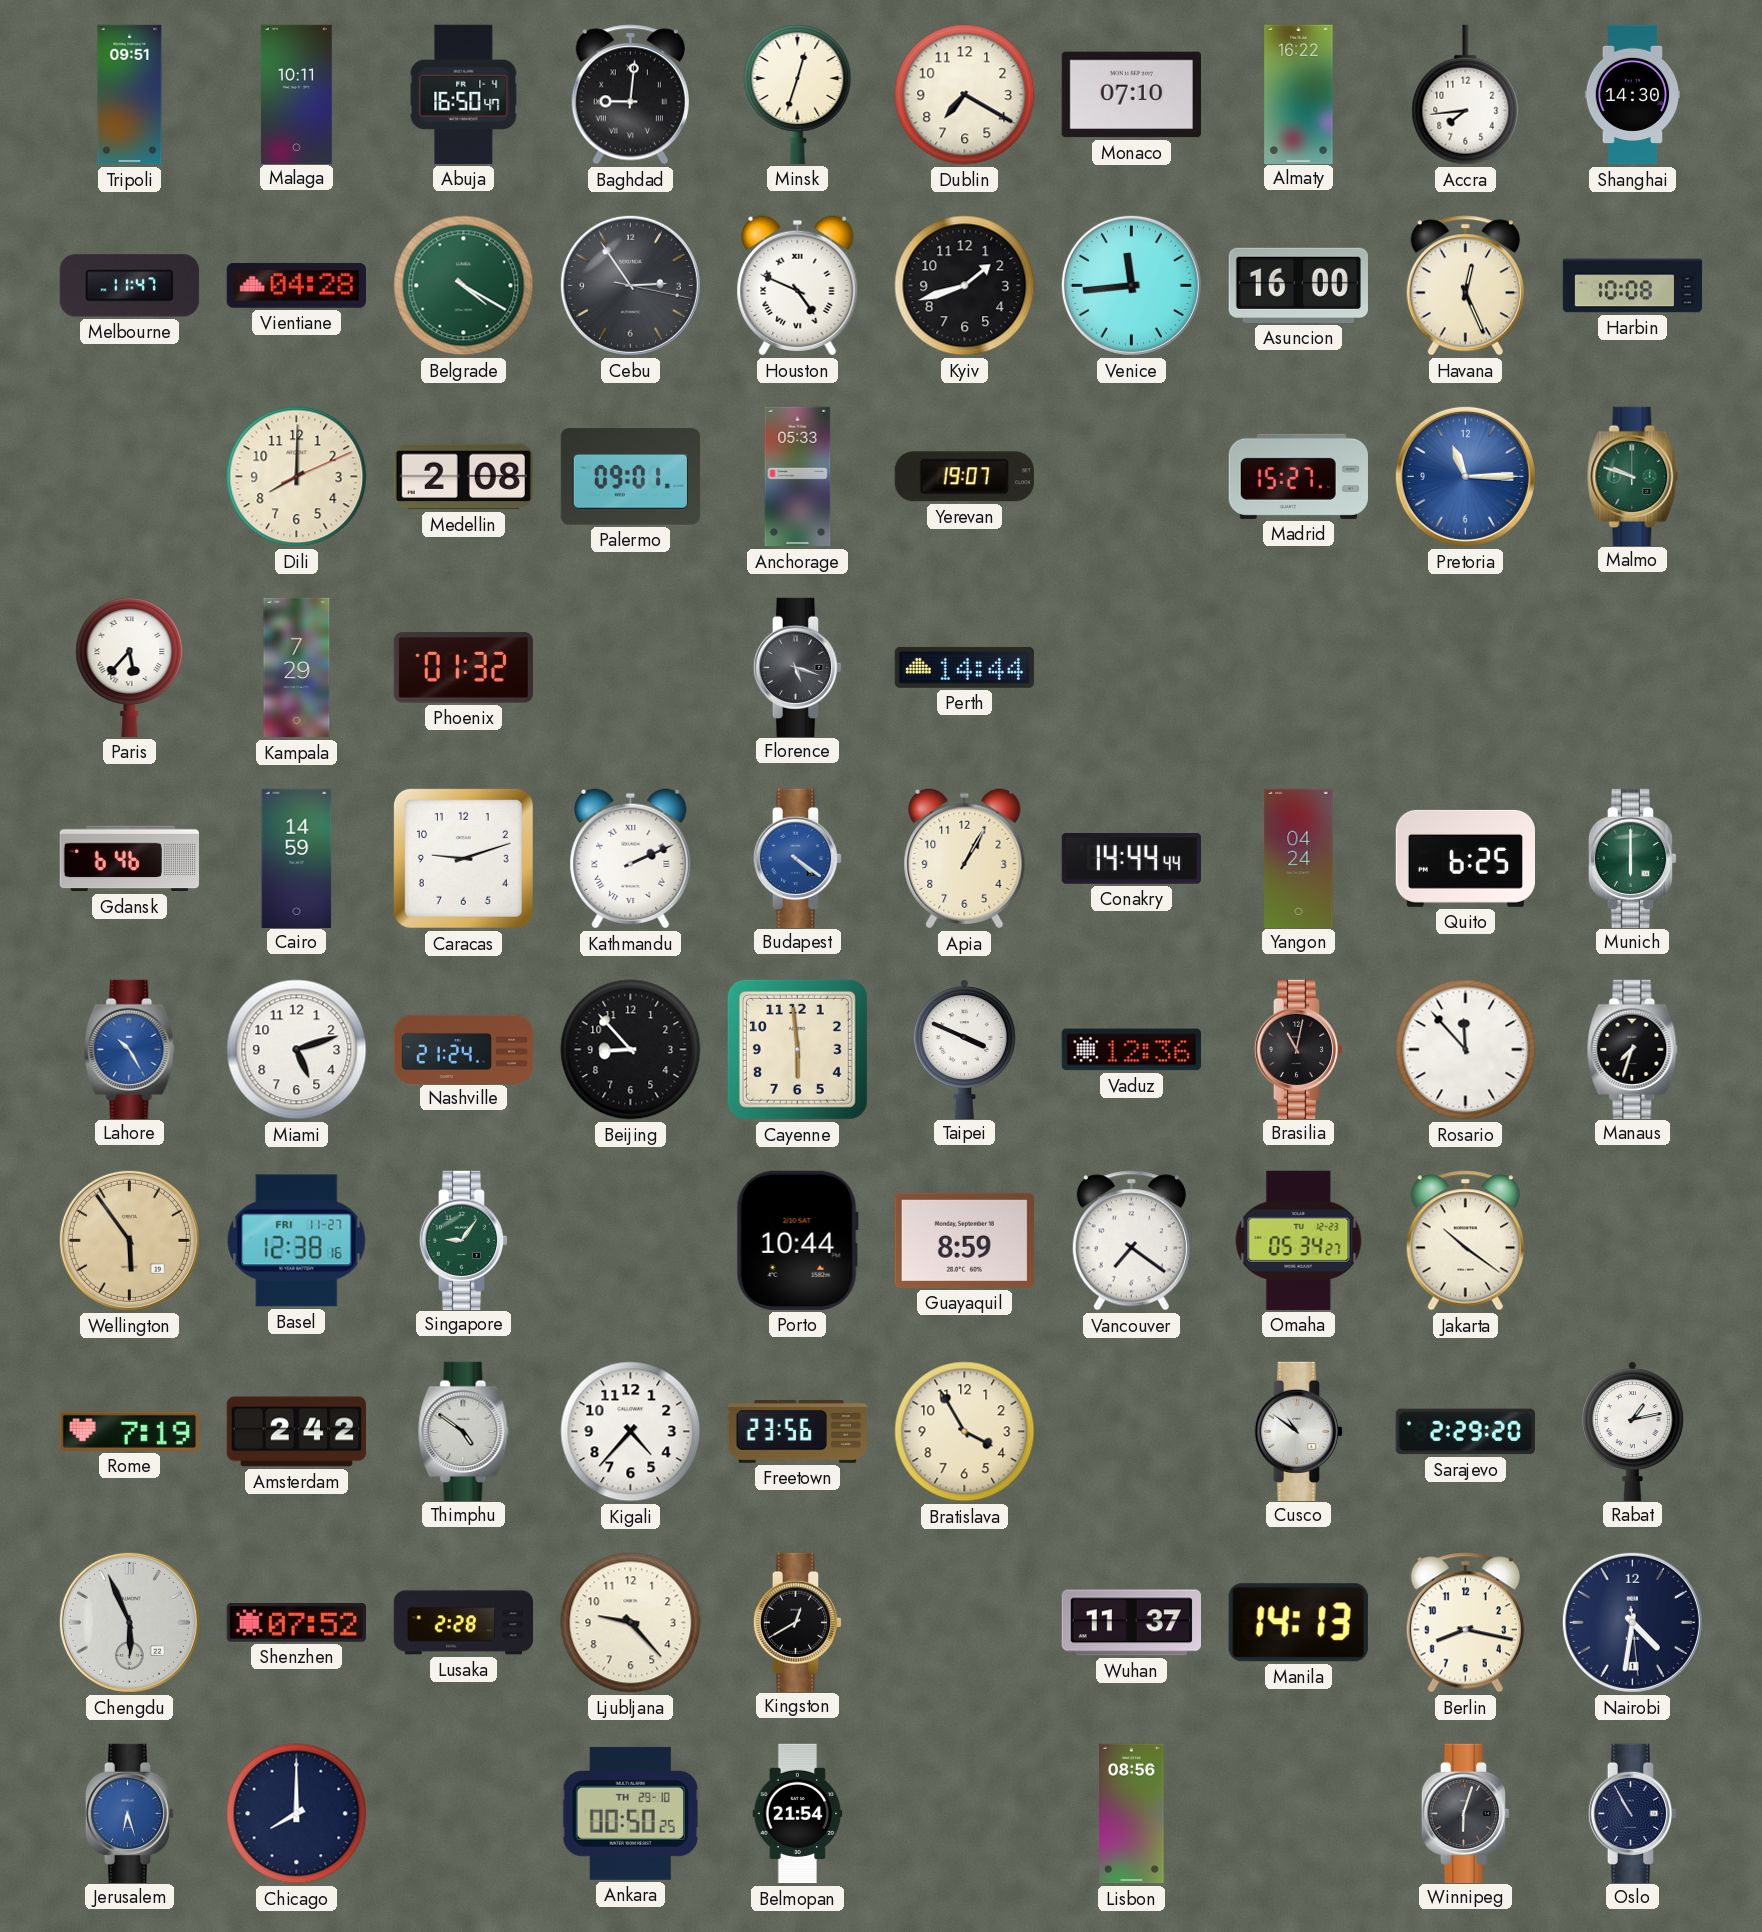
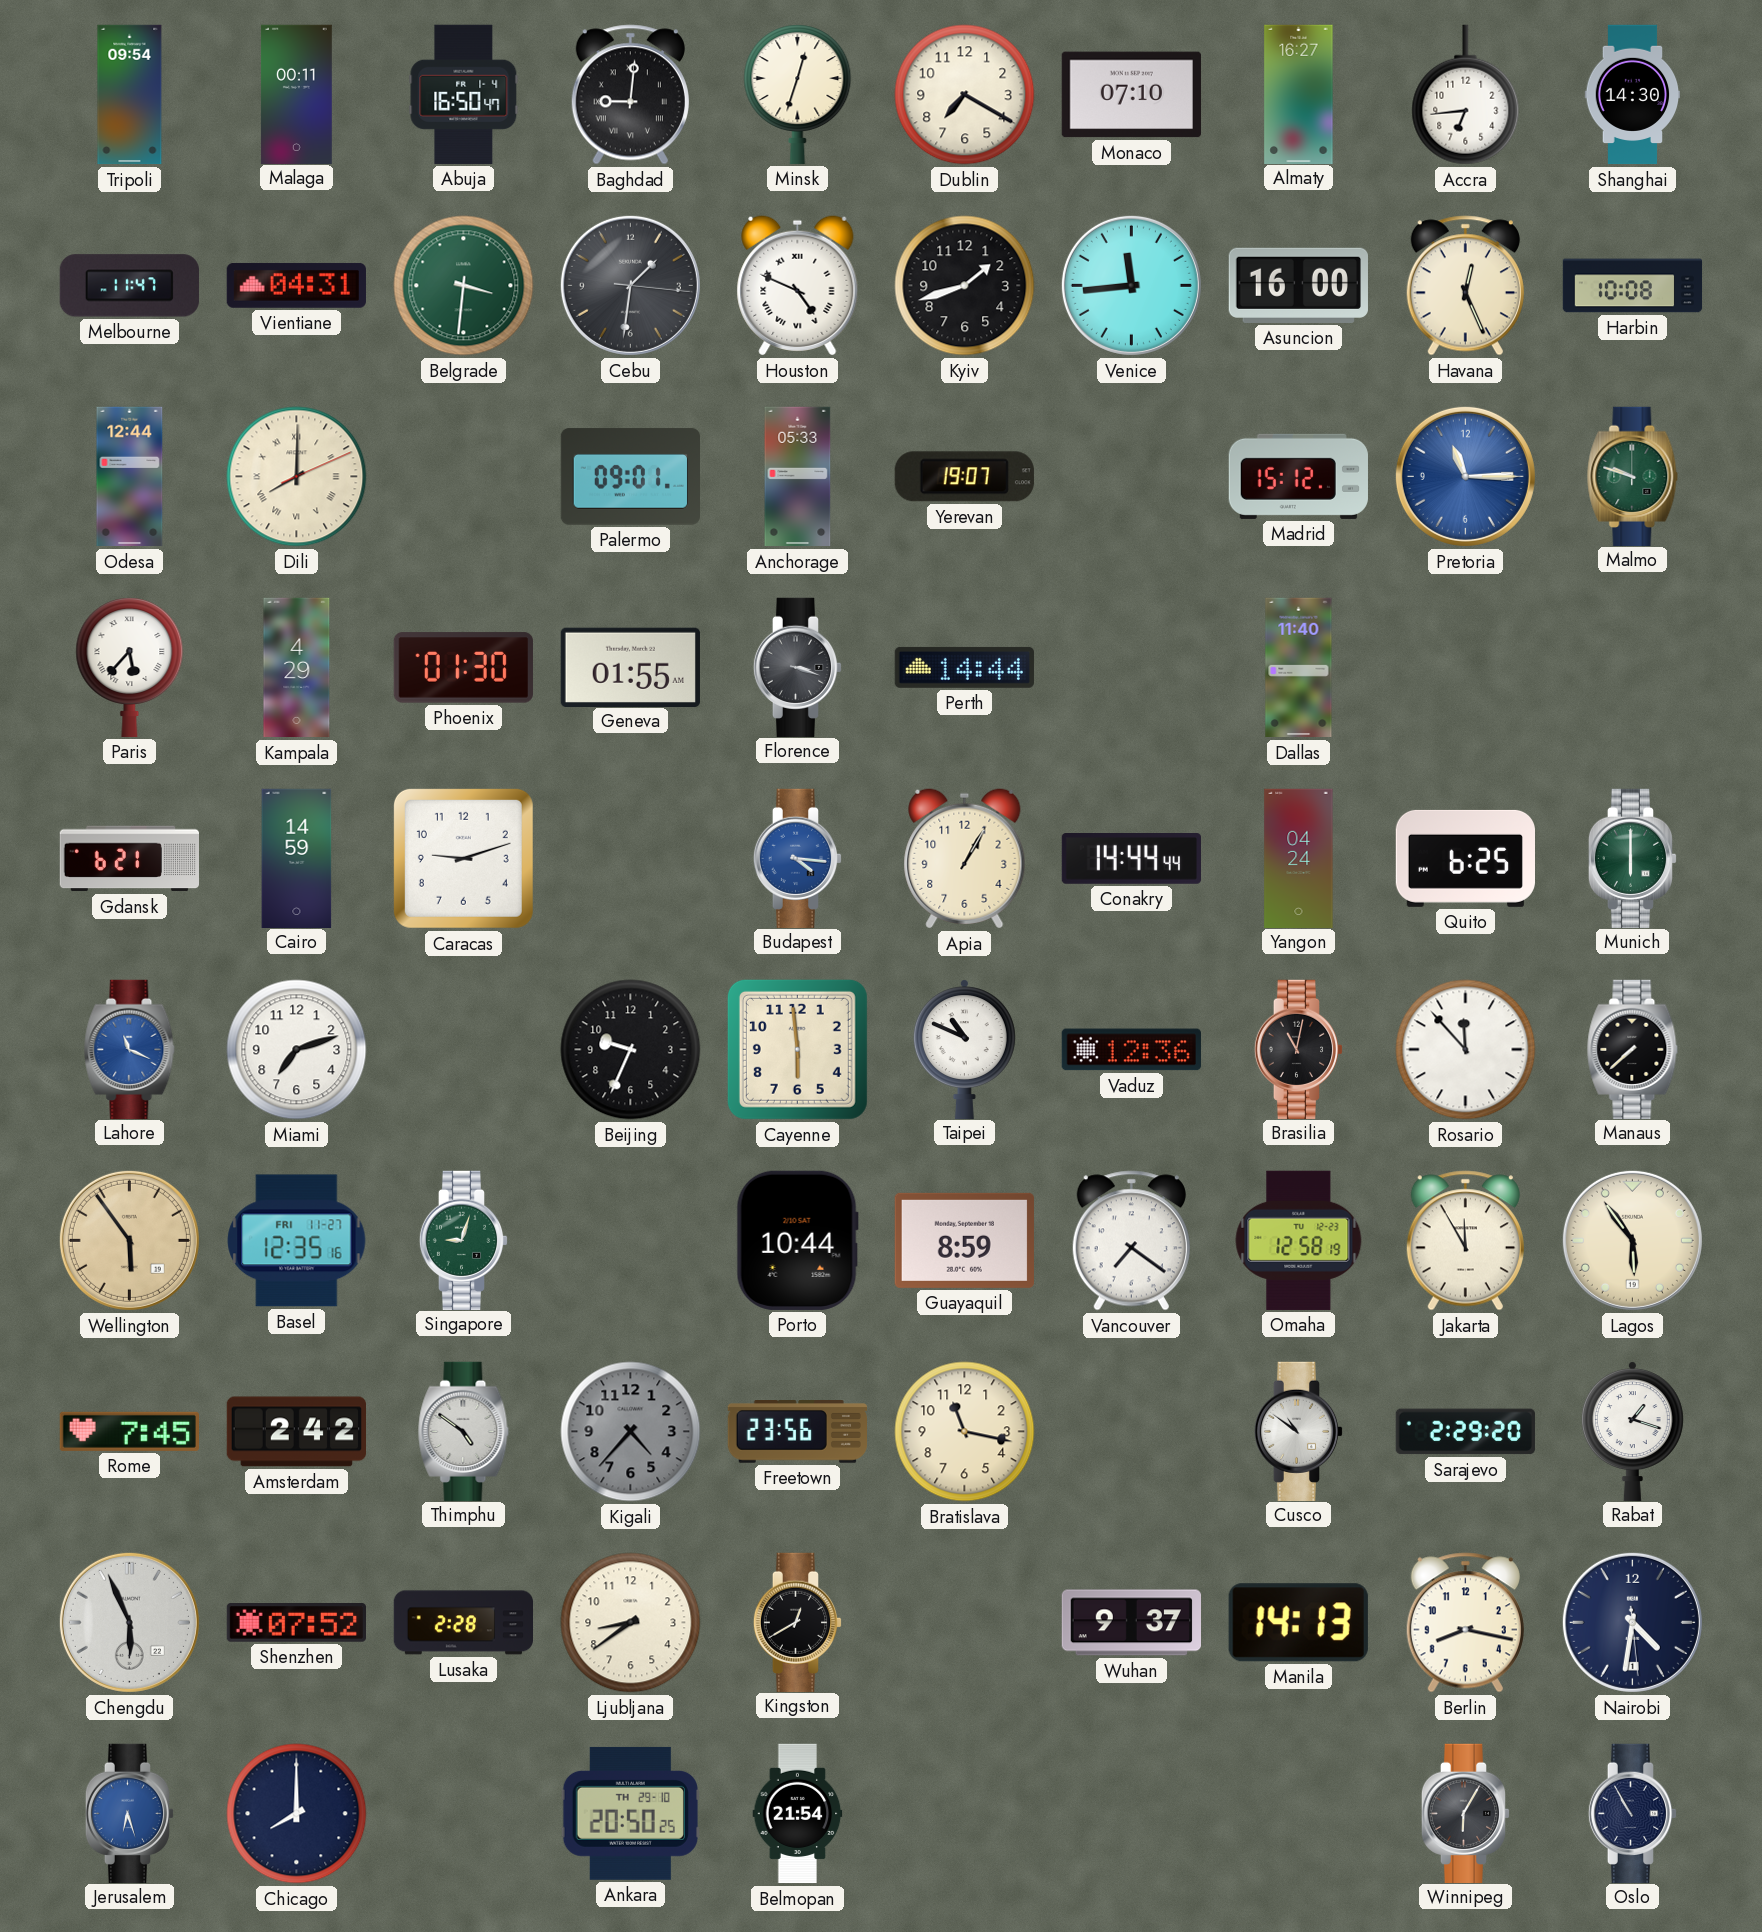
Tripoli: 09:51 -> 09:54
Malaga: 10:11 -> 00:11
Almaty: 16:22 -> 16:27
Accra: 7:44 -> 6:44
Vientiane: 04:28 -> 04:31
Belgrade: 4:20 -> 3:31
Cebu: 2:54 -> 1:31
Odesa: none -> 12:44
Dili numerals: Arabic -> Roman
Medellin: 2:08 -> none
Madrid: 15:27 -> 15:12
Kampala: 7:29 -> 4:29
Phoenix: 01:32 -> 01:30
Geneva: none -> 01:55
Florence: 5:18 -> 3:18
Dallas: none -> 11:40
Gdansk: 6:46 -> 6:21
Kathmandu: 2:11 -> none
Budapest: 4:21 -> 4:16
Lahore: 10:25 -> 11:19
Miami: 5:12 -> 7:12
Nashville: 21:24 -> none
Beijing: 8:53 -> 9:34
Taipei: 3:49 -> 10:49
Manaus: 7:33 -> 7:38
Basel: 12:38 -> 12:35
Singapore: 9:06 -> 9:03
Omaha: 05:34 -> 12:58
Jakarta: 10:21 -> 11:55
Lagos: none -> 5:54
Rome: 7:19 -> 7:45
Kigali dial: white -> grey
Bratislava: 3:55 -> 11:17
Rabat: 1:13 -> 1:18
Ljubljana: 9:23 -> 8:39
Wuhan: 11:37 -> 9:37
Ankara: 00:50 -> 20:50
Lisbon: 08:56 -> none
Winnipeg: 6:03 -> 6:05
